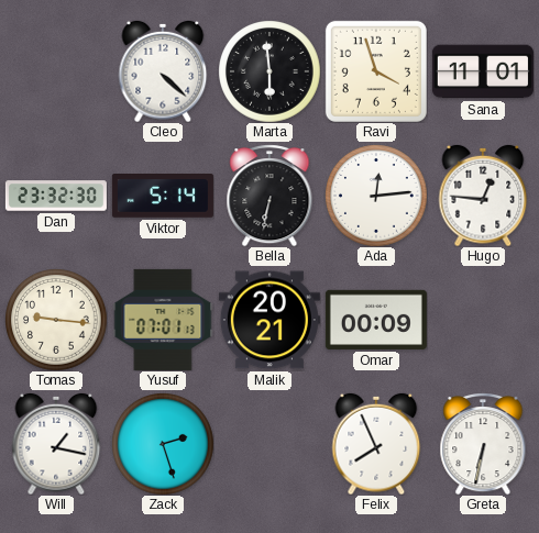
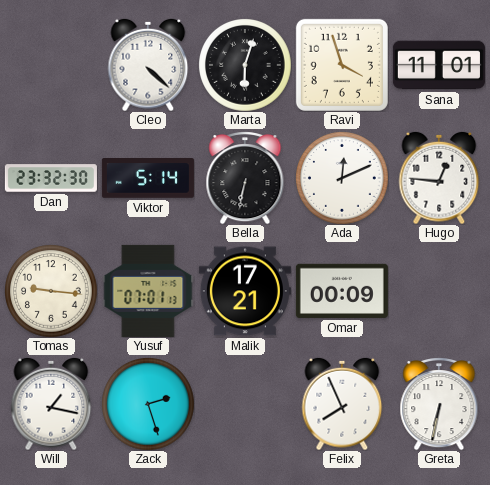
Marta: 5:59 -> 6:03
Ada: 12:14 -> 12:11
Malik: 20:21 -> 17:21
